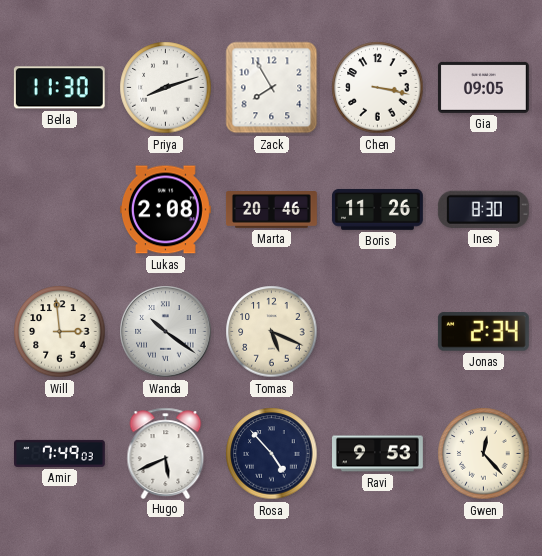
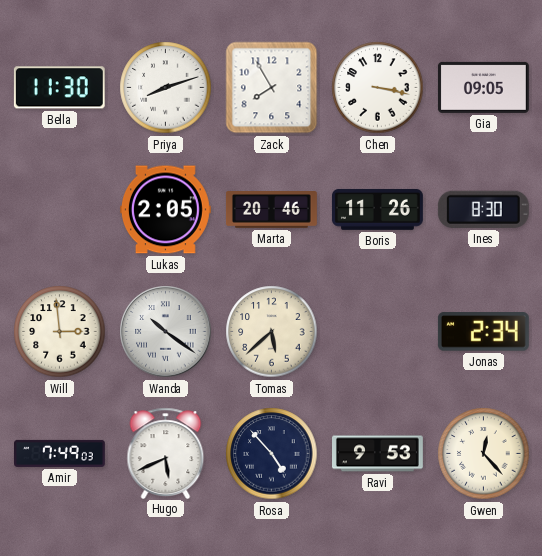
Lukas: 2:08 -> 2:05
Tomas: 5:19 -> 5:38
